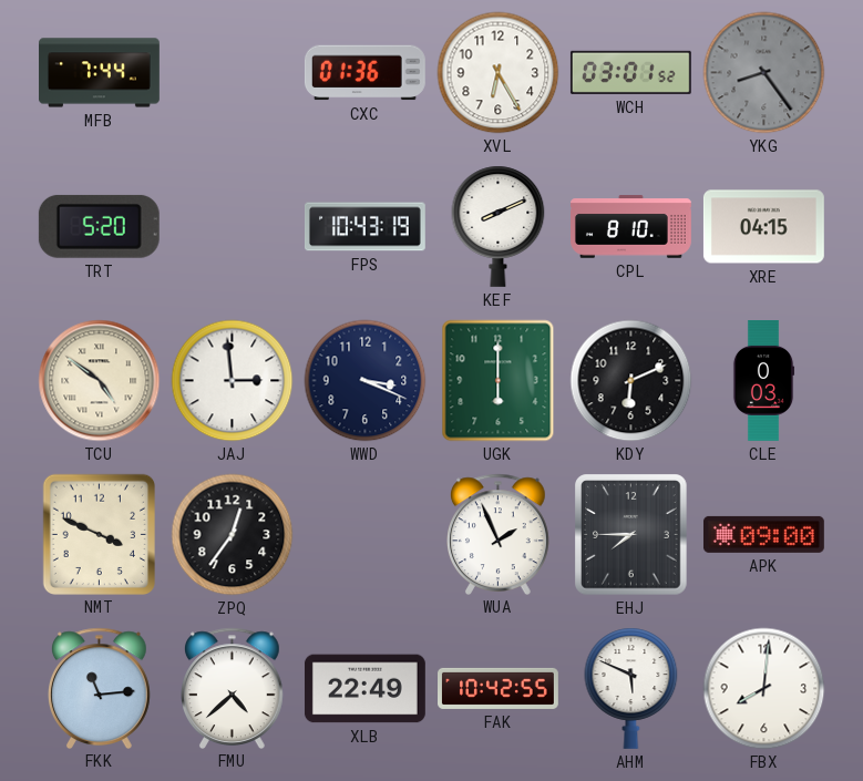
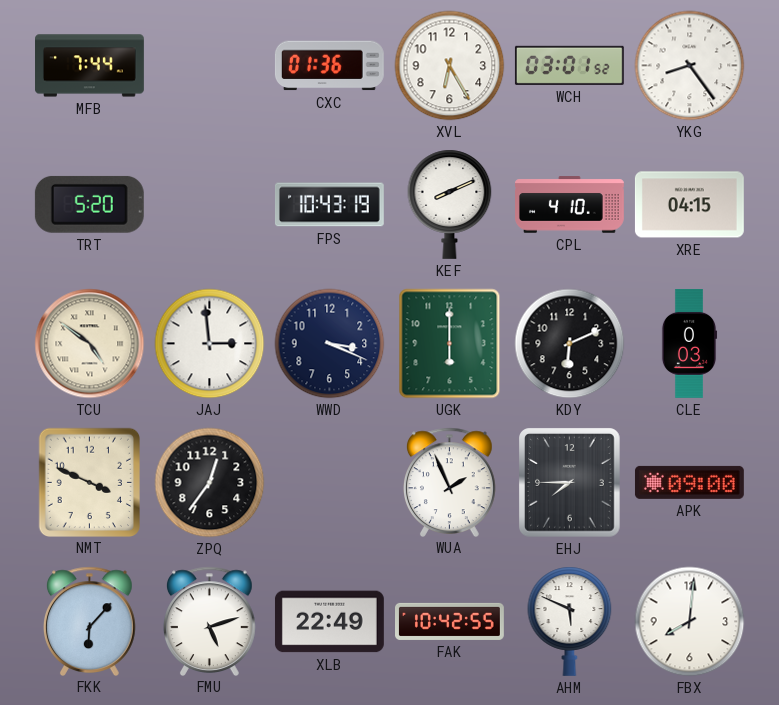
YKG dial: grey -> white
CPL: 8:10 -> 4:10
FKK: 11:14 -> 6:07
FMU: 4:38 -> 5:12
